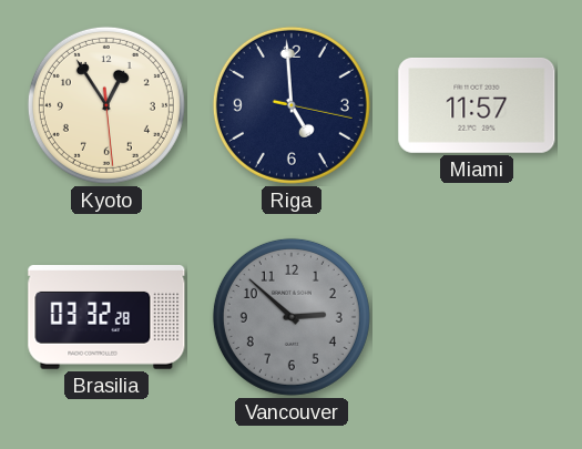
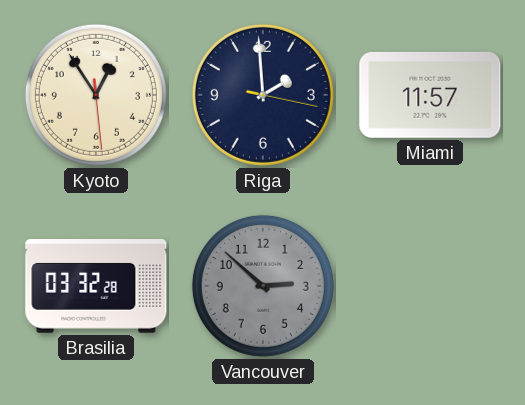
Riga: 4:59 -> 1:59
